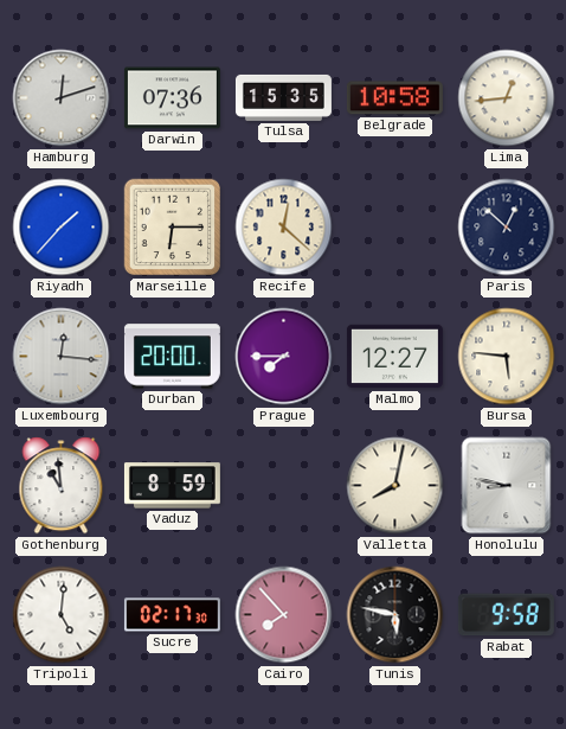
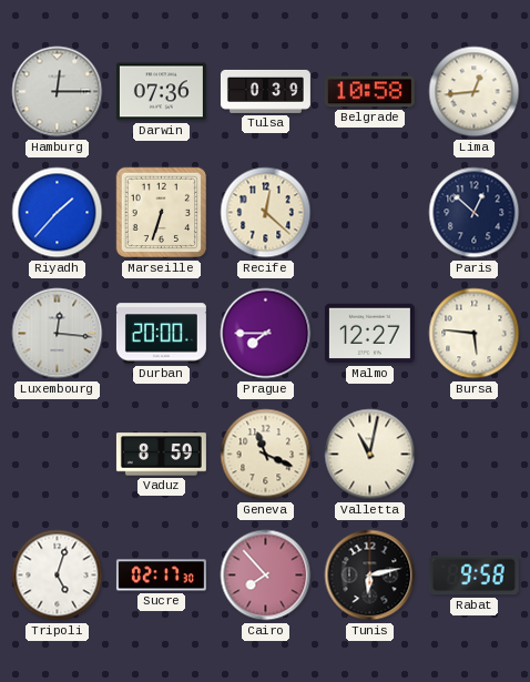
Hamburg: 12:12 -> 12:15
Tulsa: 15:35 -> 0:39
Marseille: 6:15 -> 6:33
Gothenburg: 10:59 -> none
Geneva: none -> 11:19
Valletta: 8:02 -> 11:02
Honolulu: 8:47 -> none
Tripoli: 5:01 -> 5:03
Tunis: 5:47 -> 6:13
